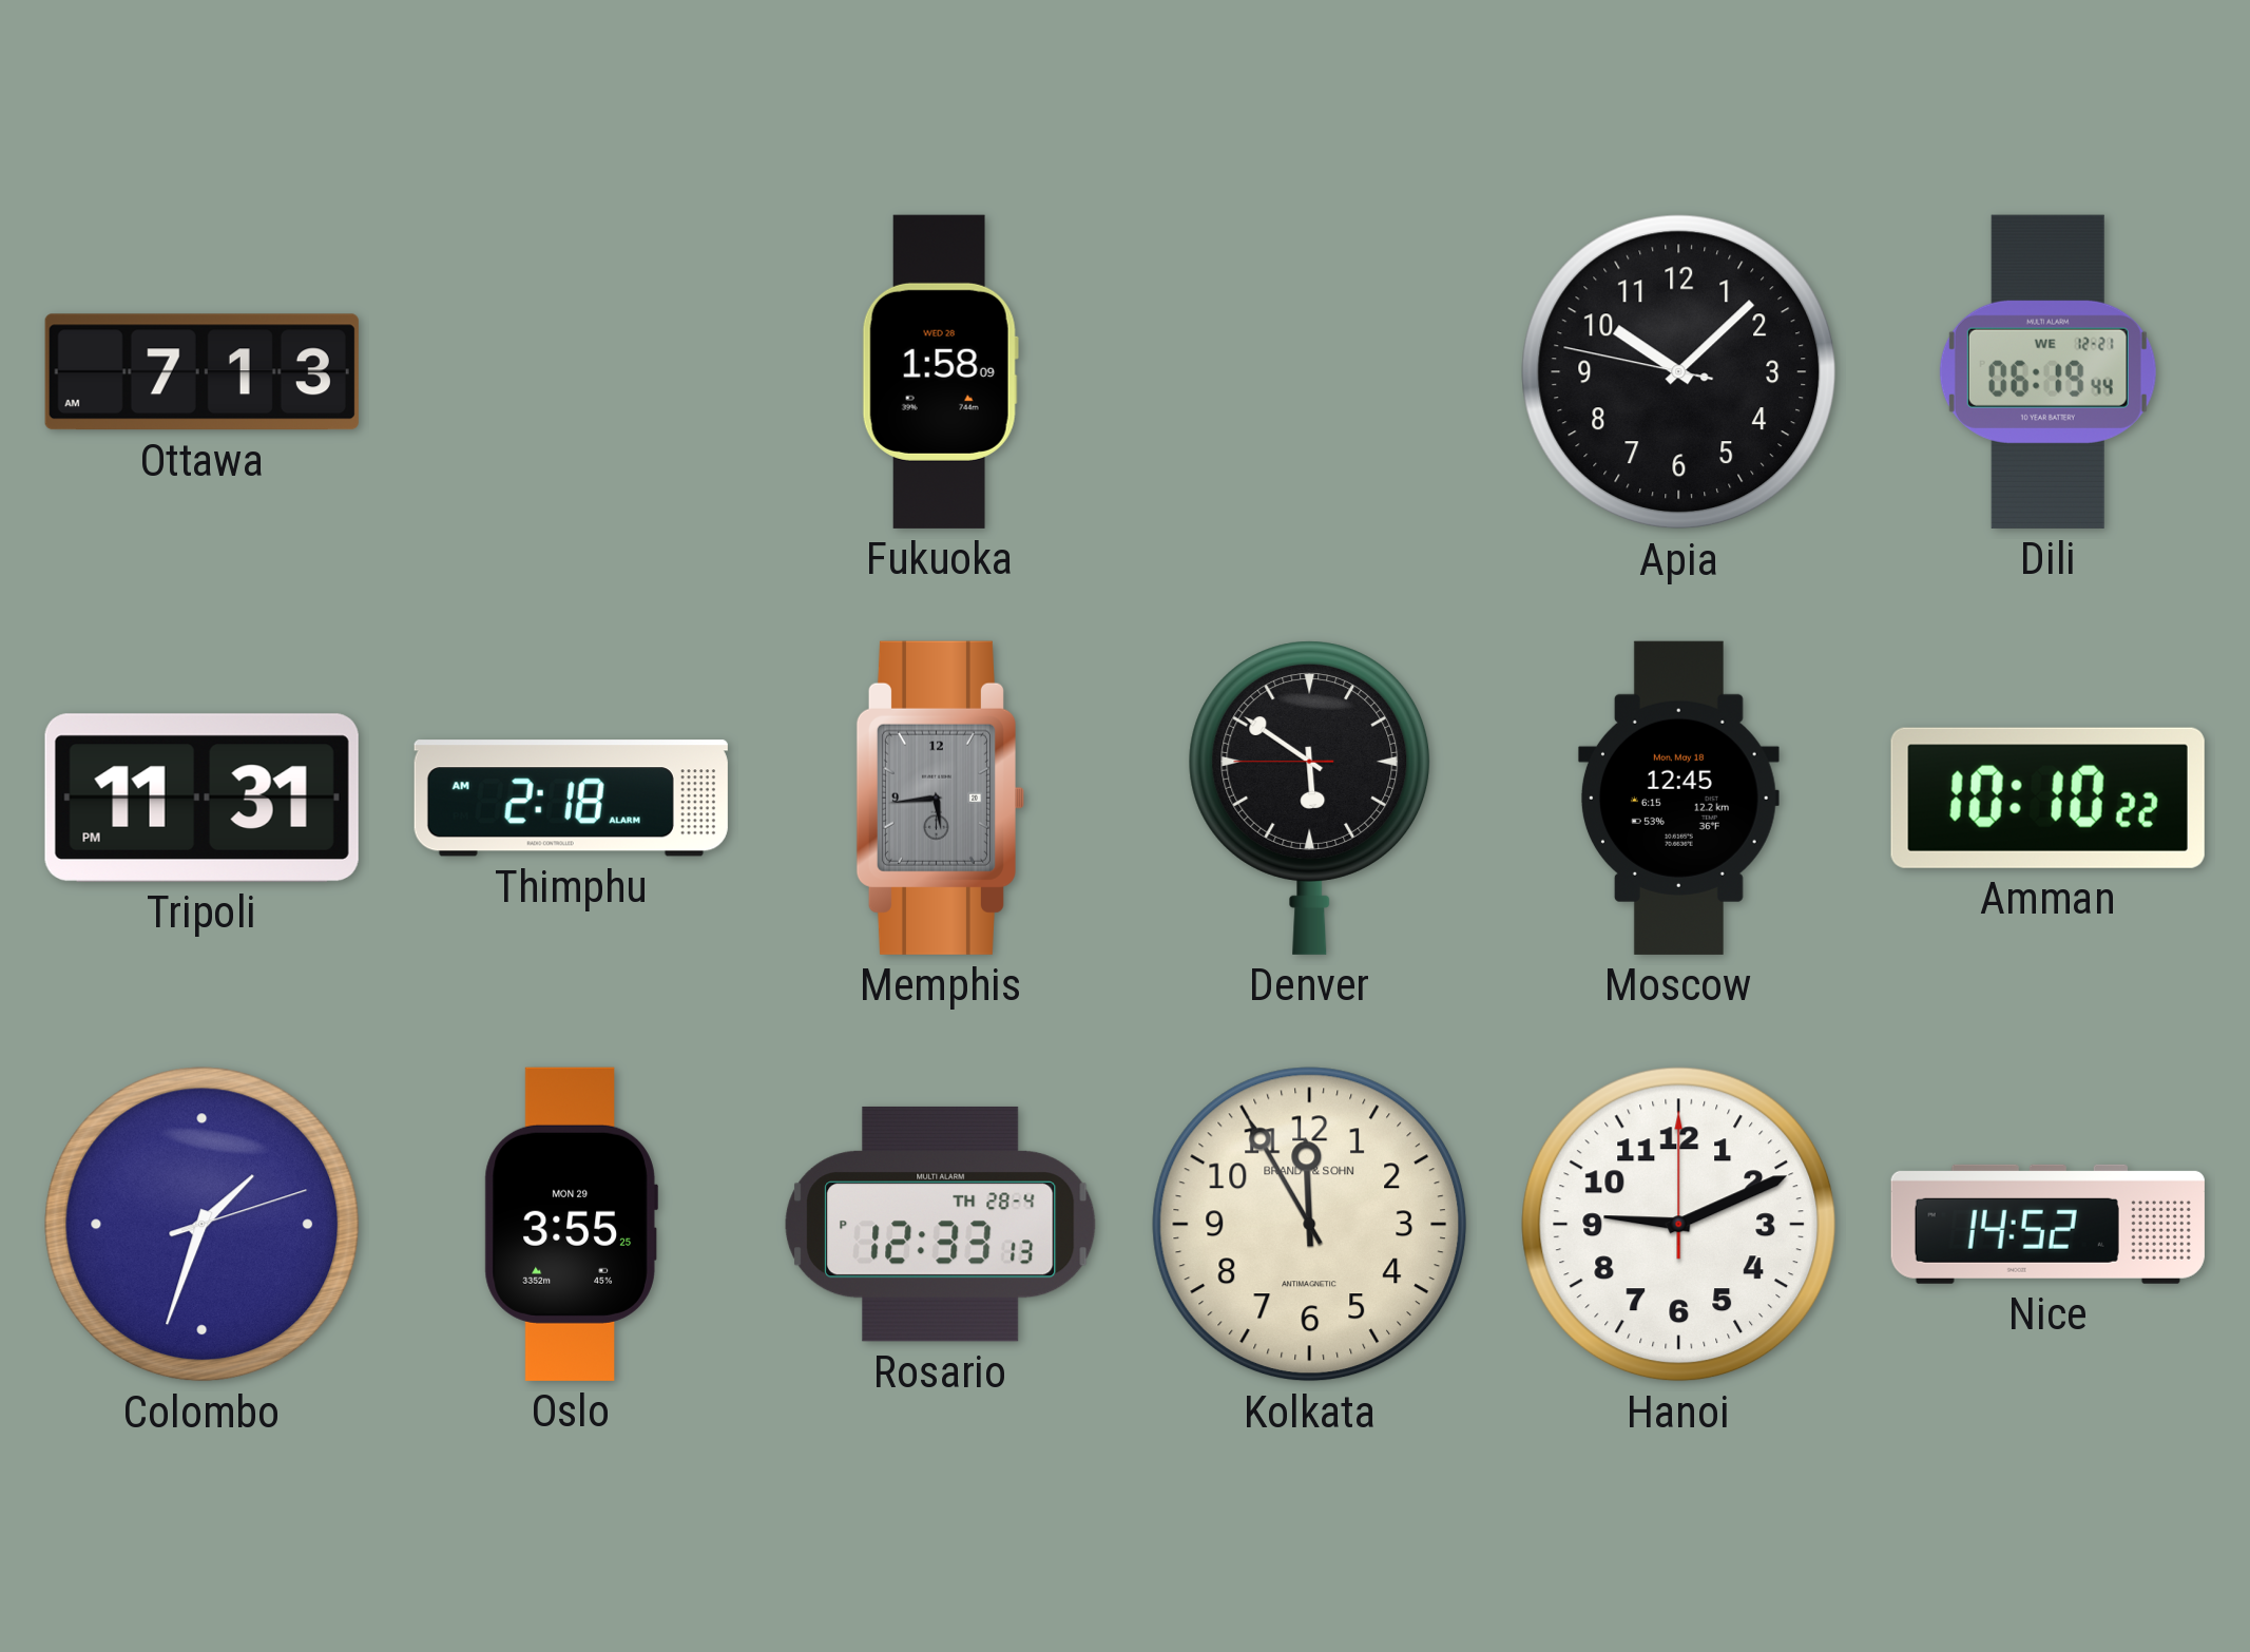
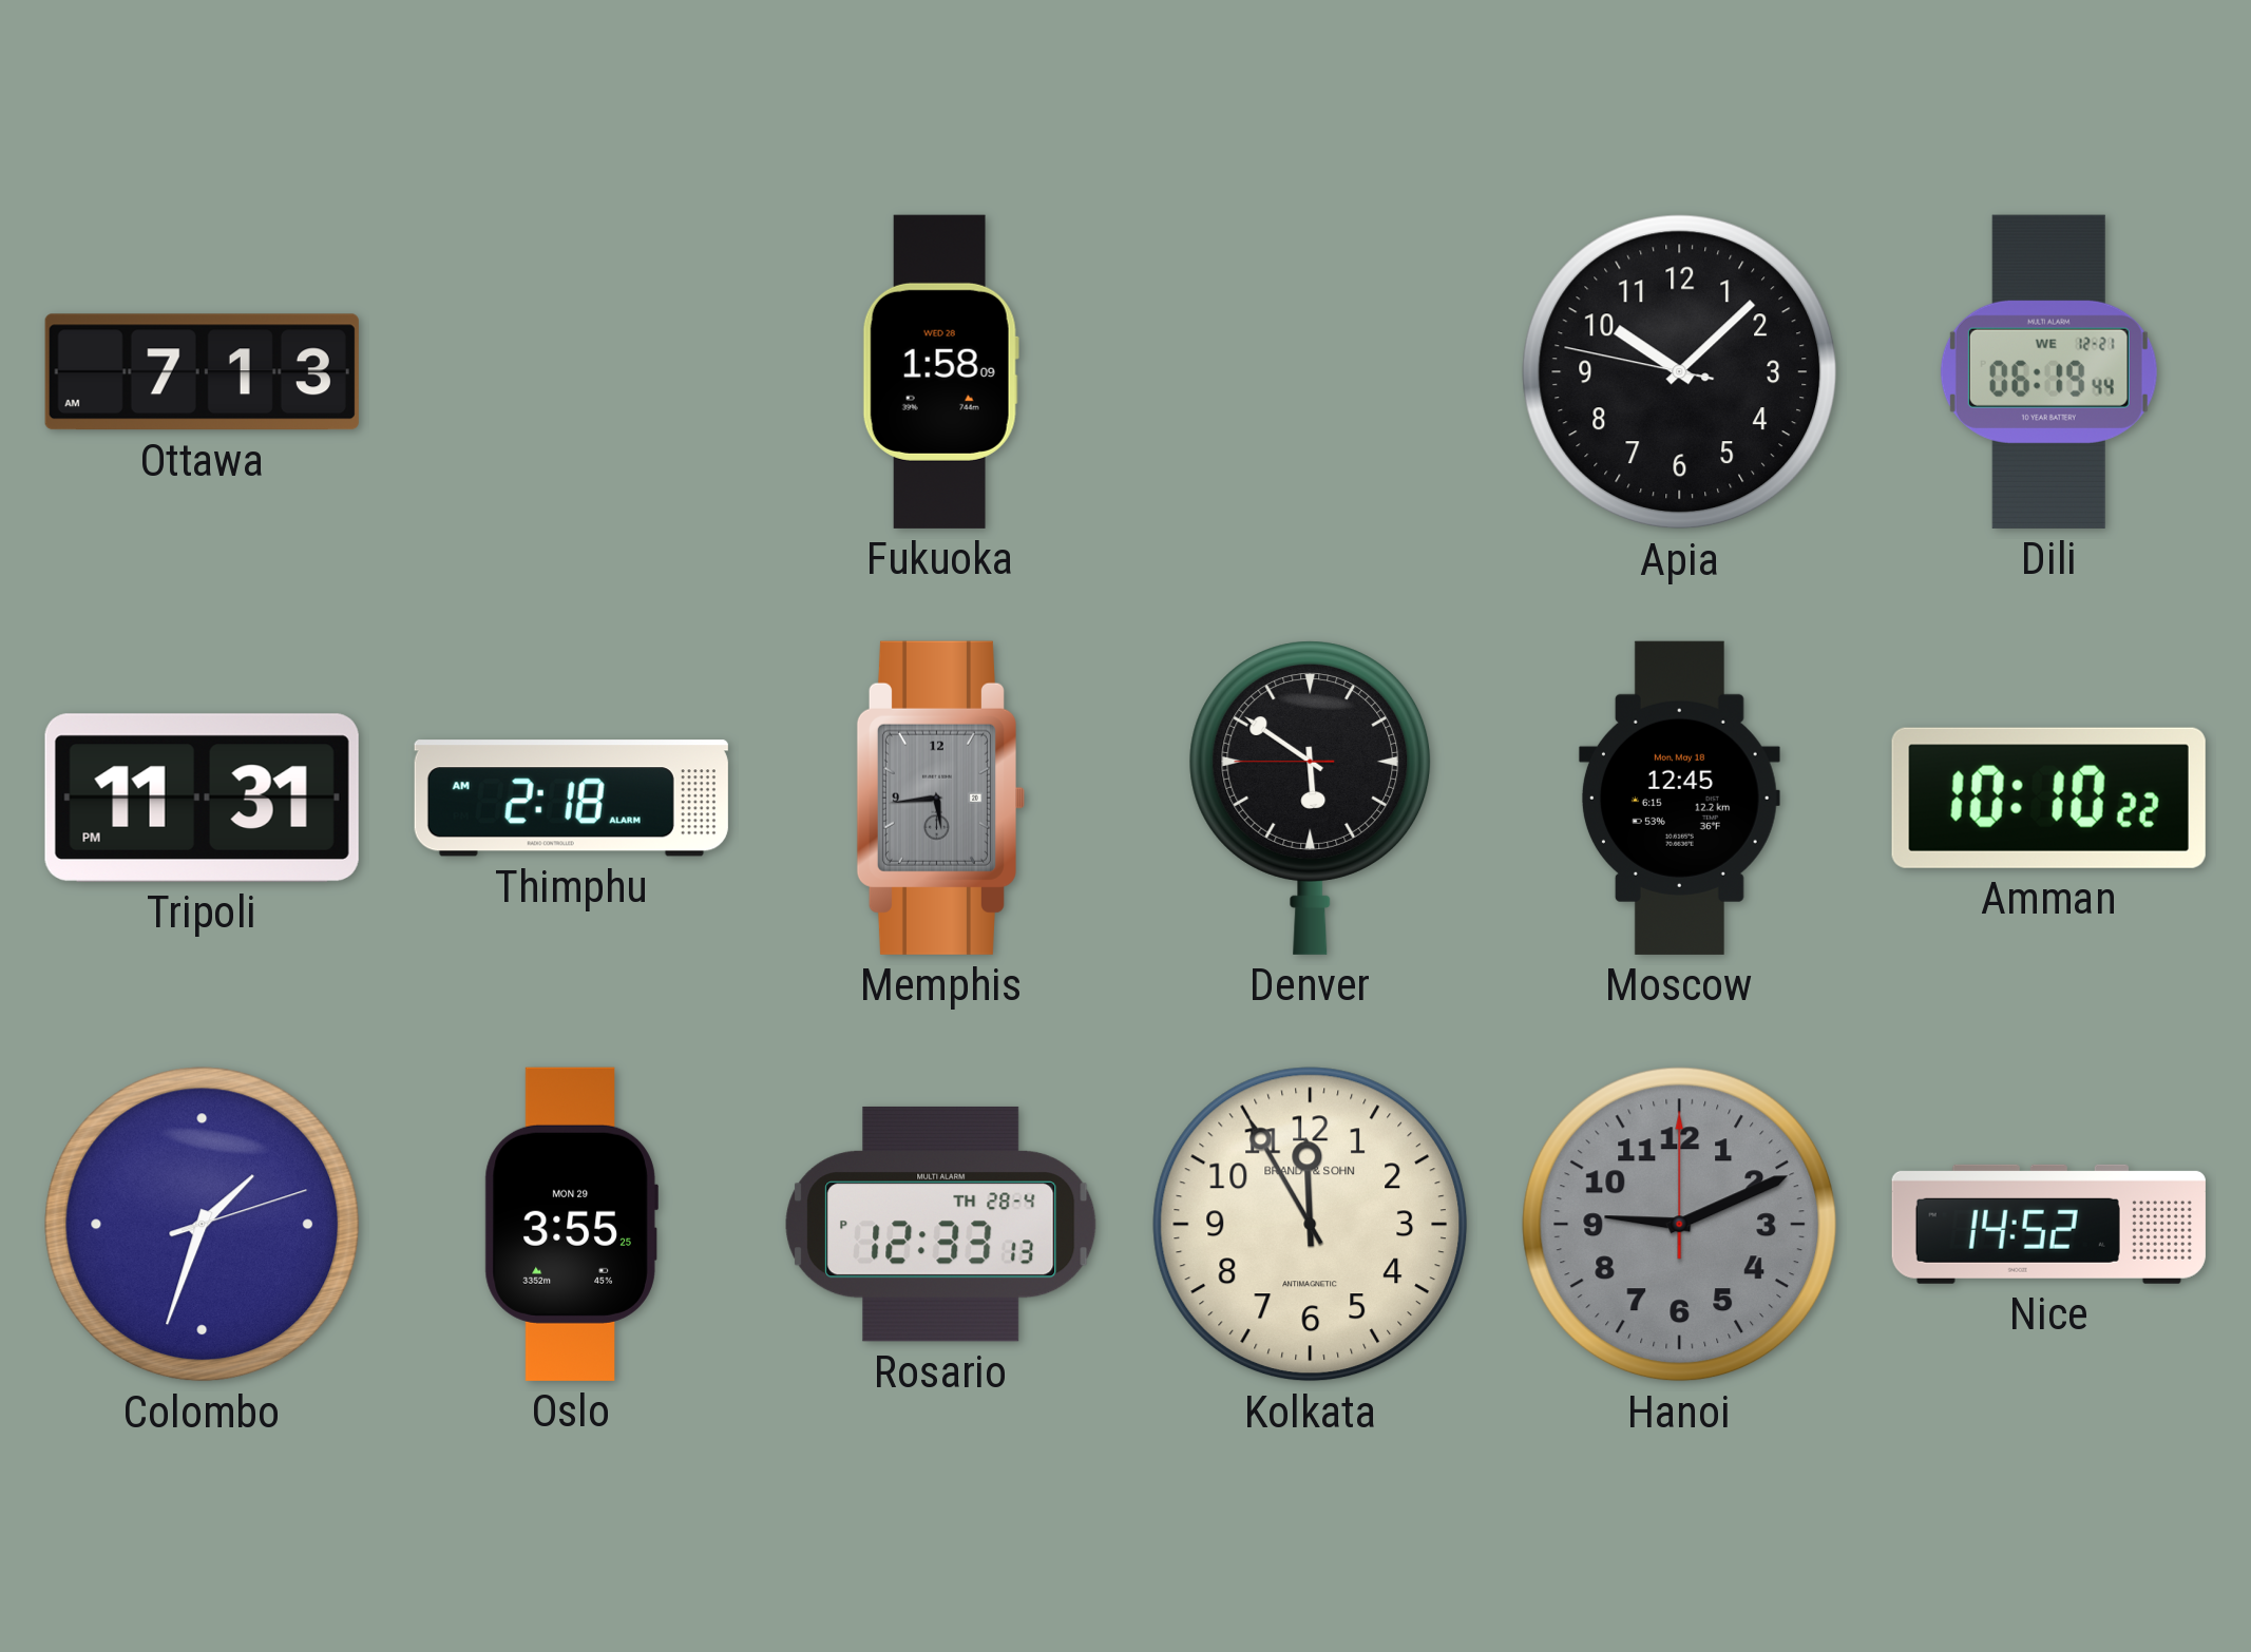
Hanoi dial: white -> grey
